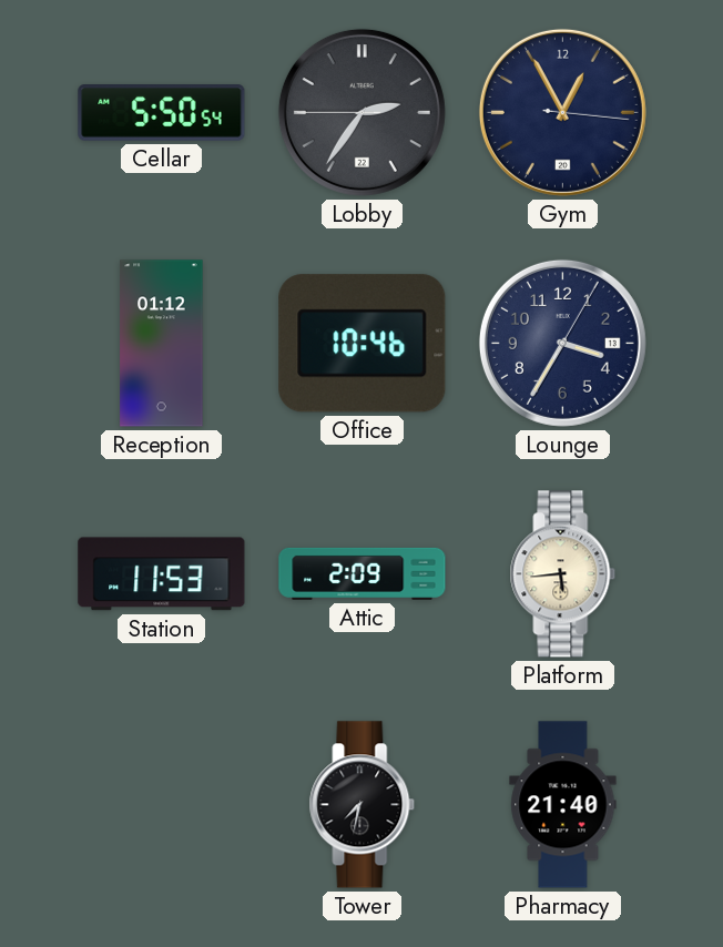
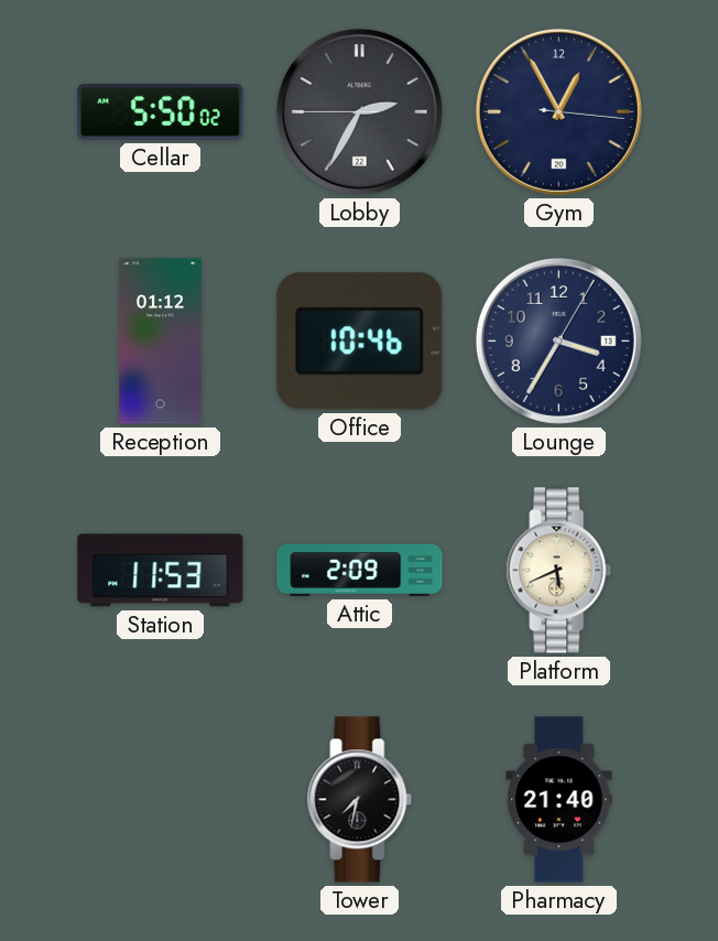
Cellar: 5:50:54 -> 5:50:02
Lobby: 2:35 -> 2:34
Platform: 5:44 -> 5:41
